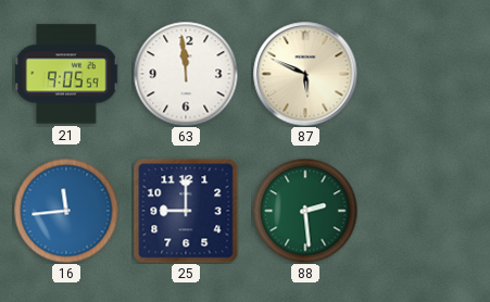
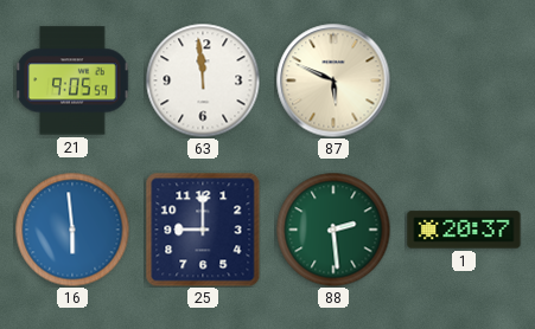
16: 11:44 -> 5:59
1: none -> 20:37
